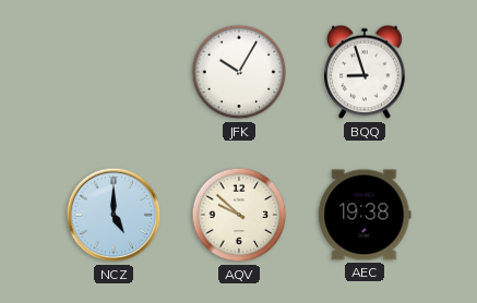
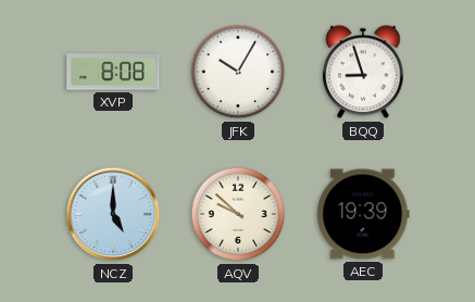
XVP: none -> 8:08
AEC: 19:38 -> 19:39
